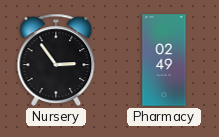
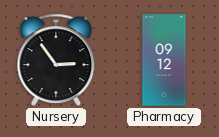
Pharmacy: 02:49 -> 09:12
